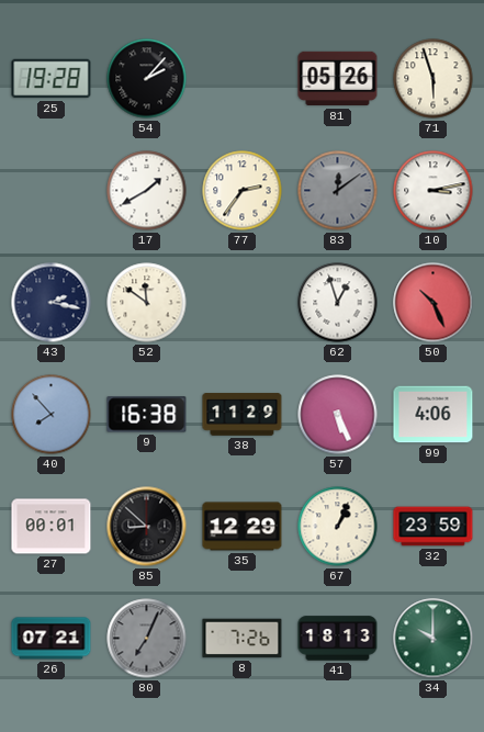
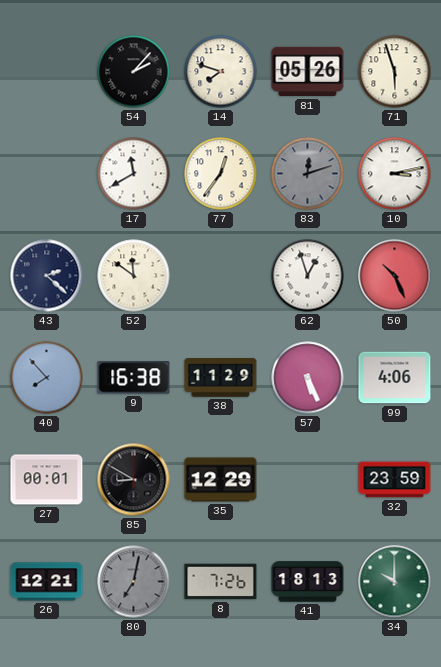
25: 19:28 -> none
14: none -> 7:48
17: 1:40 -> 11:40
77: 2:36 -> 12:36
83: 12:09 -> 12:12
43: 2:17 -> 2:22
85: 8:52 -> 8:50
67: 1:04 -> none
26: 07:21 -> 12:21
80: 7:04 -> 7:02
